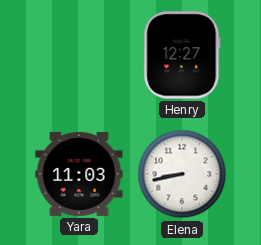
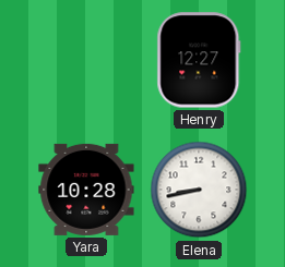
Yara: 11:03 -> 10:28
